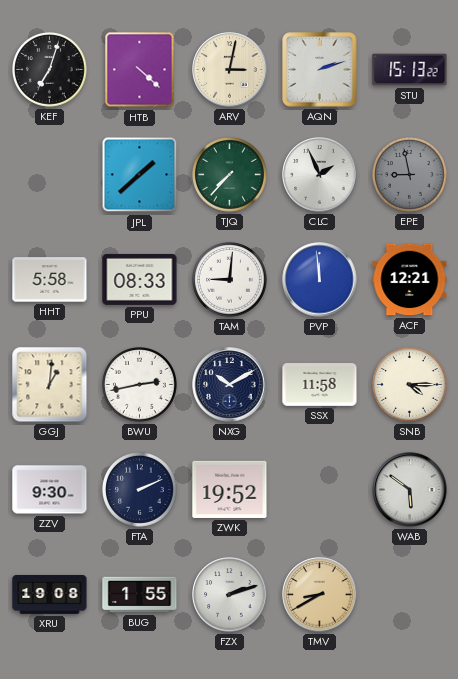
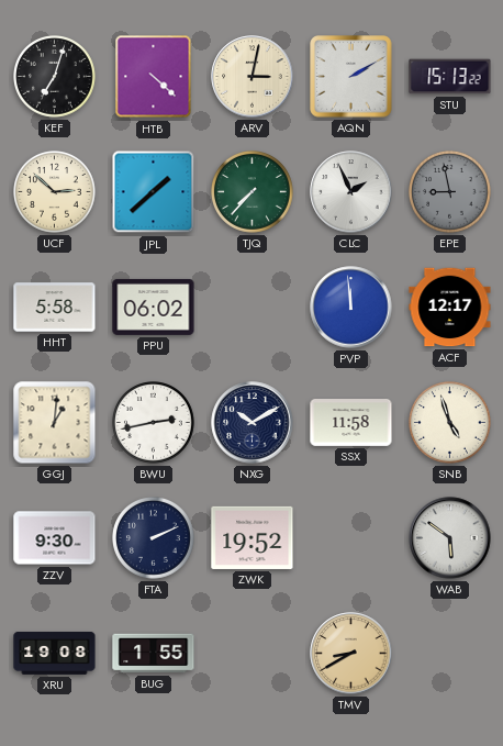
AQN: 2:12 -> 2:10
UCF: none -> 2:52
PPU: 08:33 -> 06:02
TAM: 9:01 -> none
ACF: 12:21 -> 12:17
SNB: 4:15 -> 4:57
FZX: 2:12 -> none
